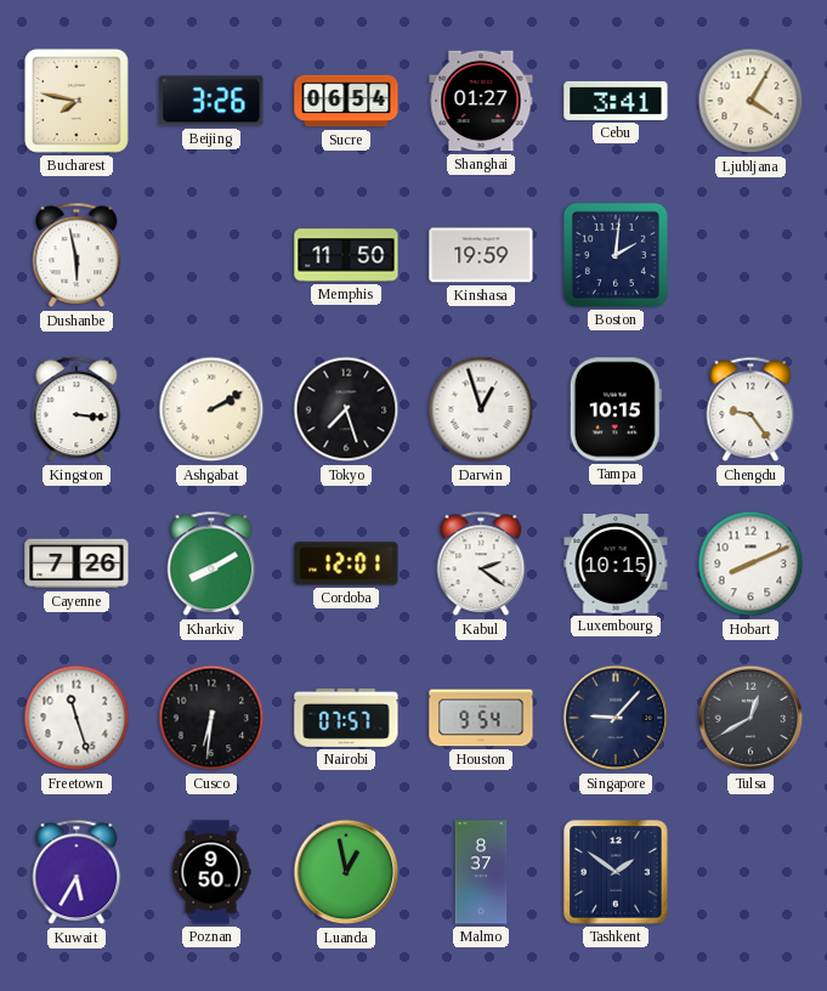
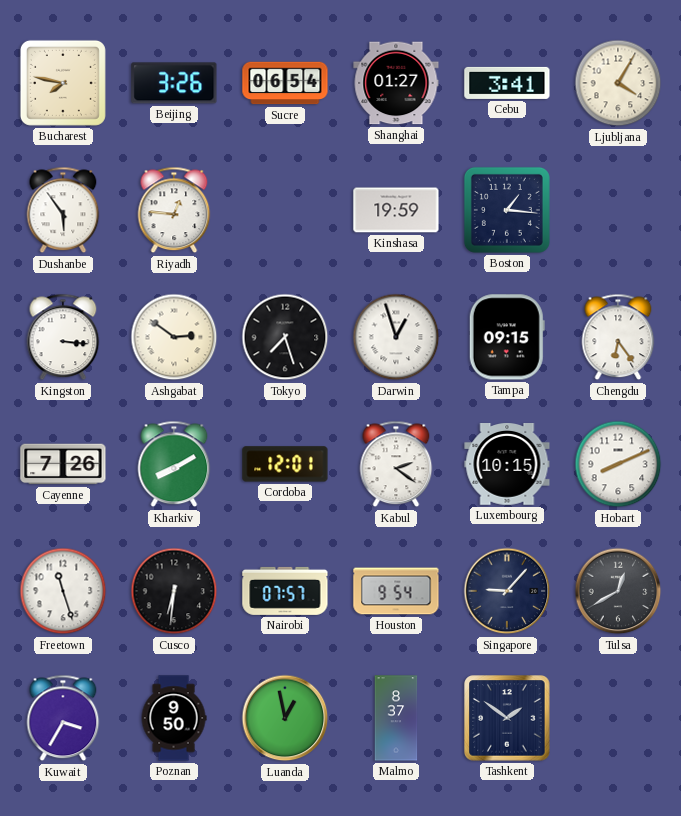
Dushanbe: 5:58 -> 5:54
Riyadh: none -> 12:46
Memphis: 11:50 -> none
Boston: 2:01 -> 1:16
Ashgabat: 2:10 -> 2:51
Tampa: 10:15 -> 09:15
Chengdu: 9:24 -> 6:24
Kuwait: 5:35 -> 3:35
